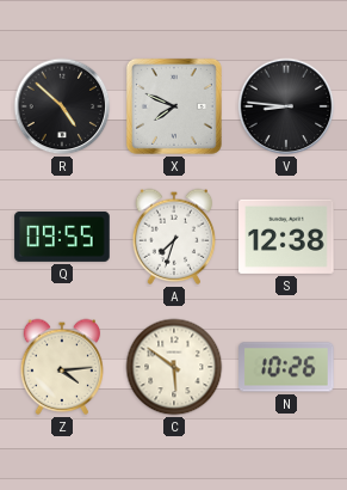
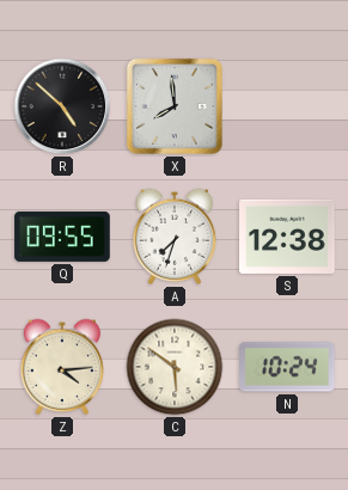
X: 7:49 -> 7:59
V: 8:46 -> none
N: 10:26 -> 10:24
